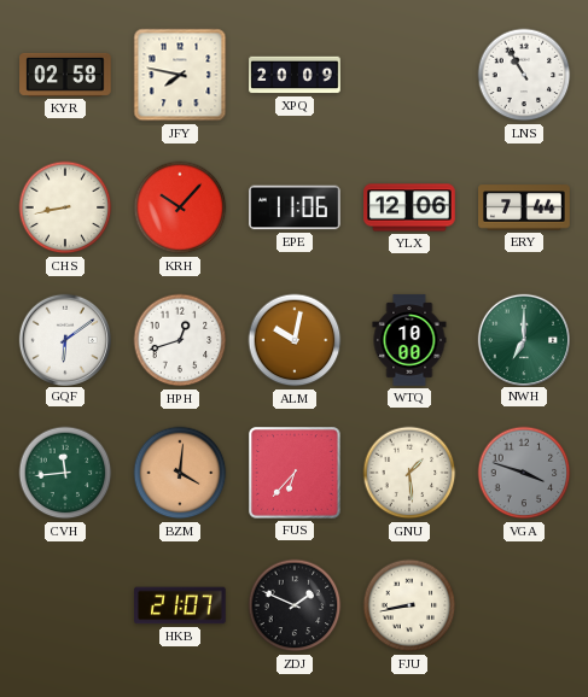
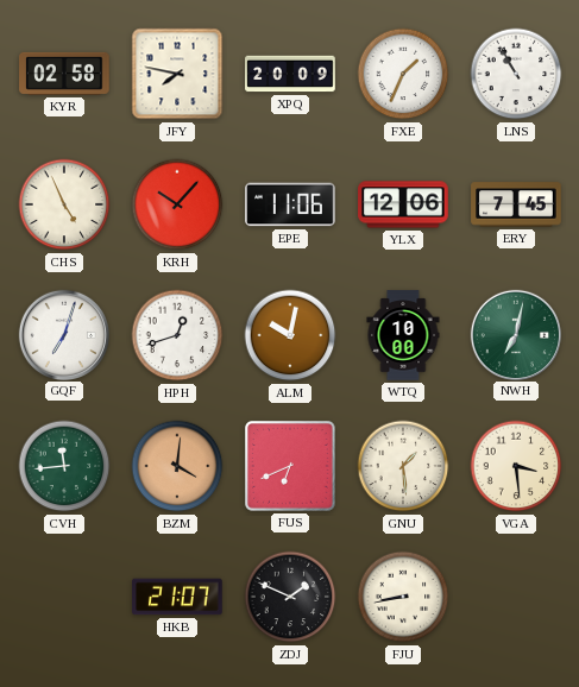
FXE: none -> 1:34
CHS: 8:43 -> 4:56
ERY: 7:44 -> 7:45
GQF: 6:09 -> 7:03
NWH: 7:00 -> 7:02
FUS: 6:37 -> 6:41
VGA: 3:48 -> 3:29
VGA dial: grey -> cream
